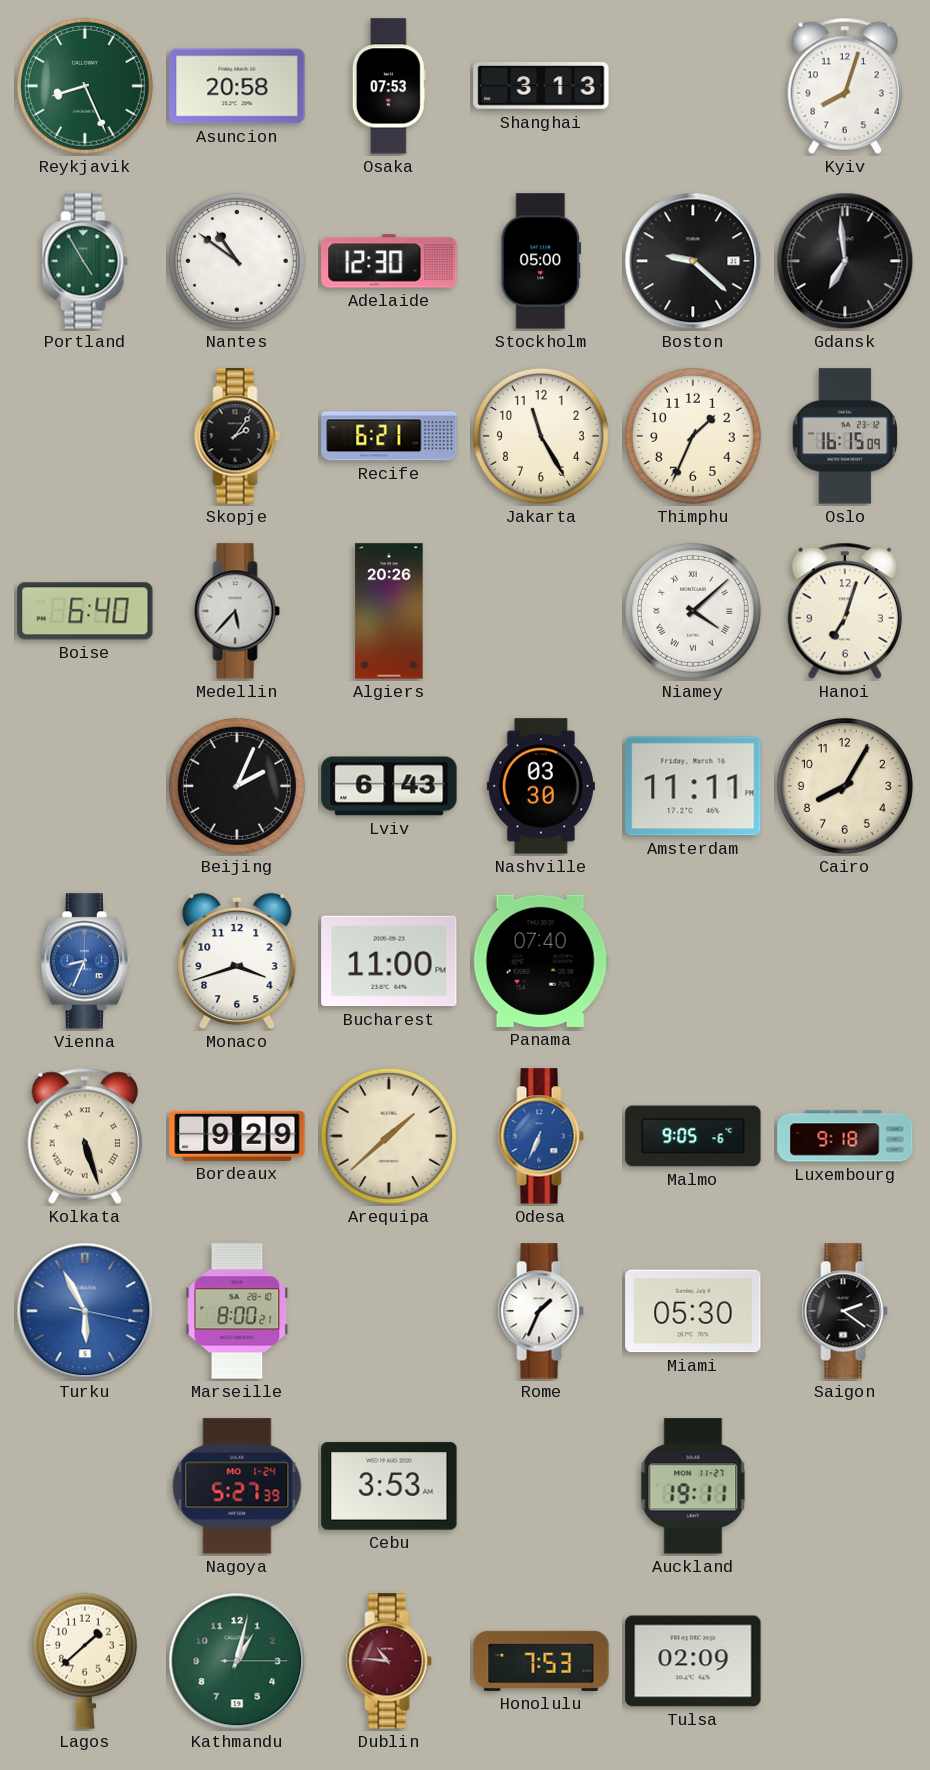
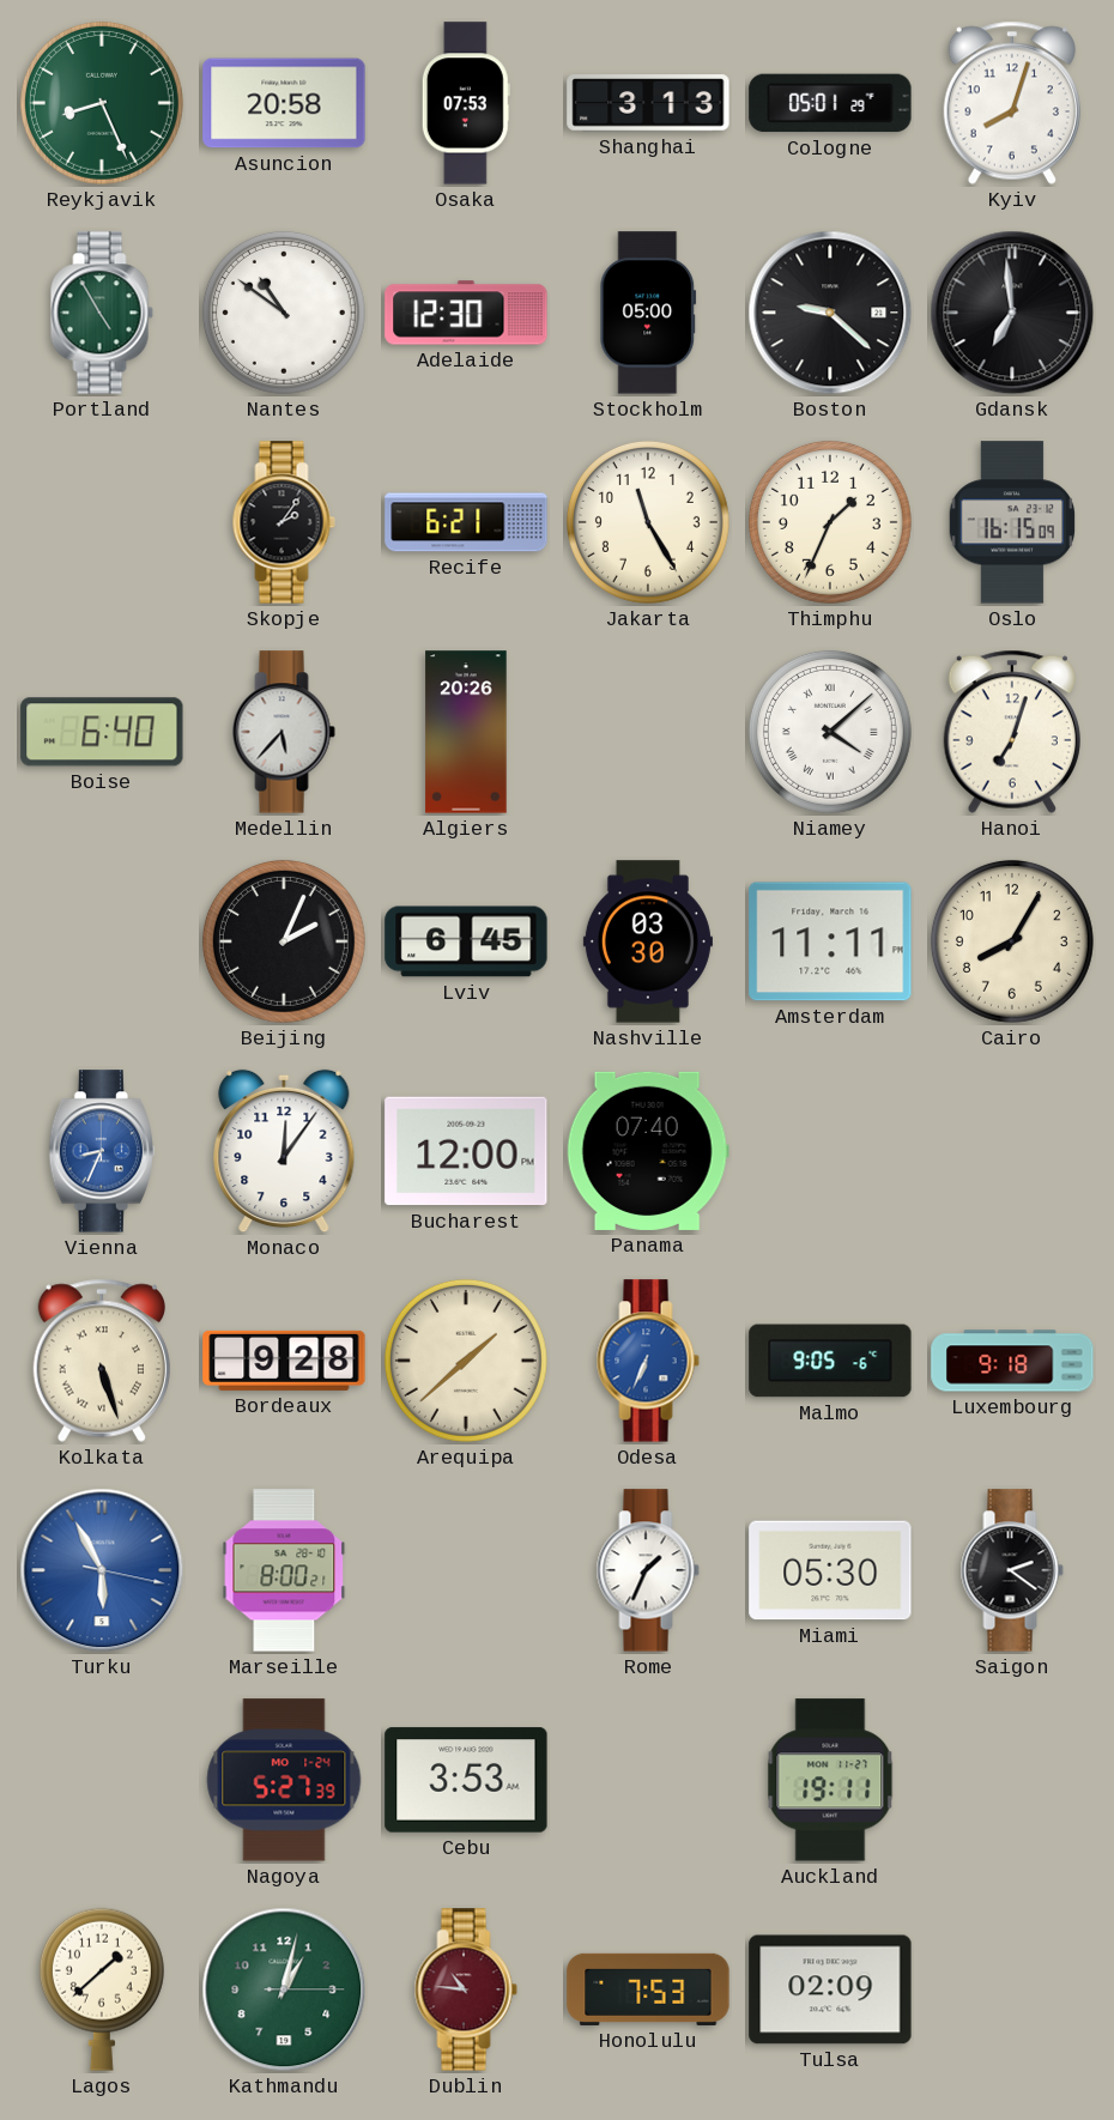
Cologne: none -> 05:01
Lviv: 6:43 -> 6:45
Monaco: 3:42 -> 12:06
Bucharest: 11:00 -> 12:00
Bordeaux: 9:29 -> 9:28
